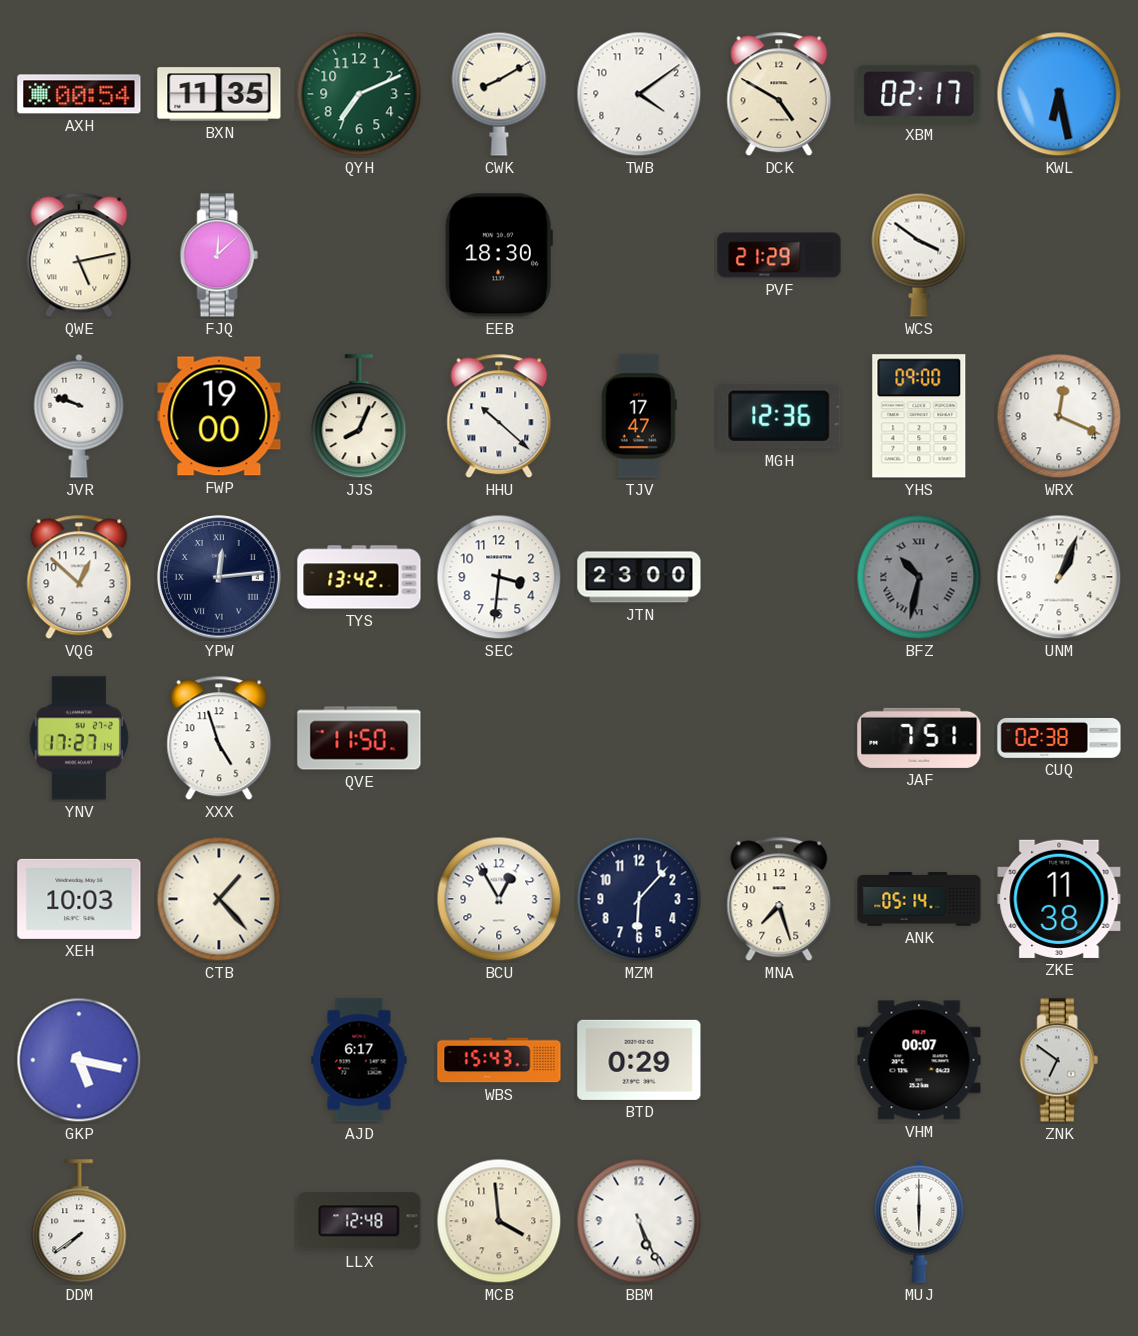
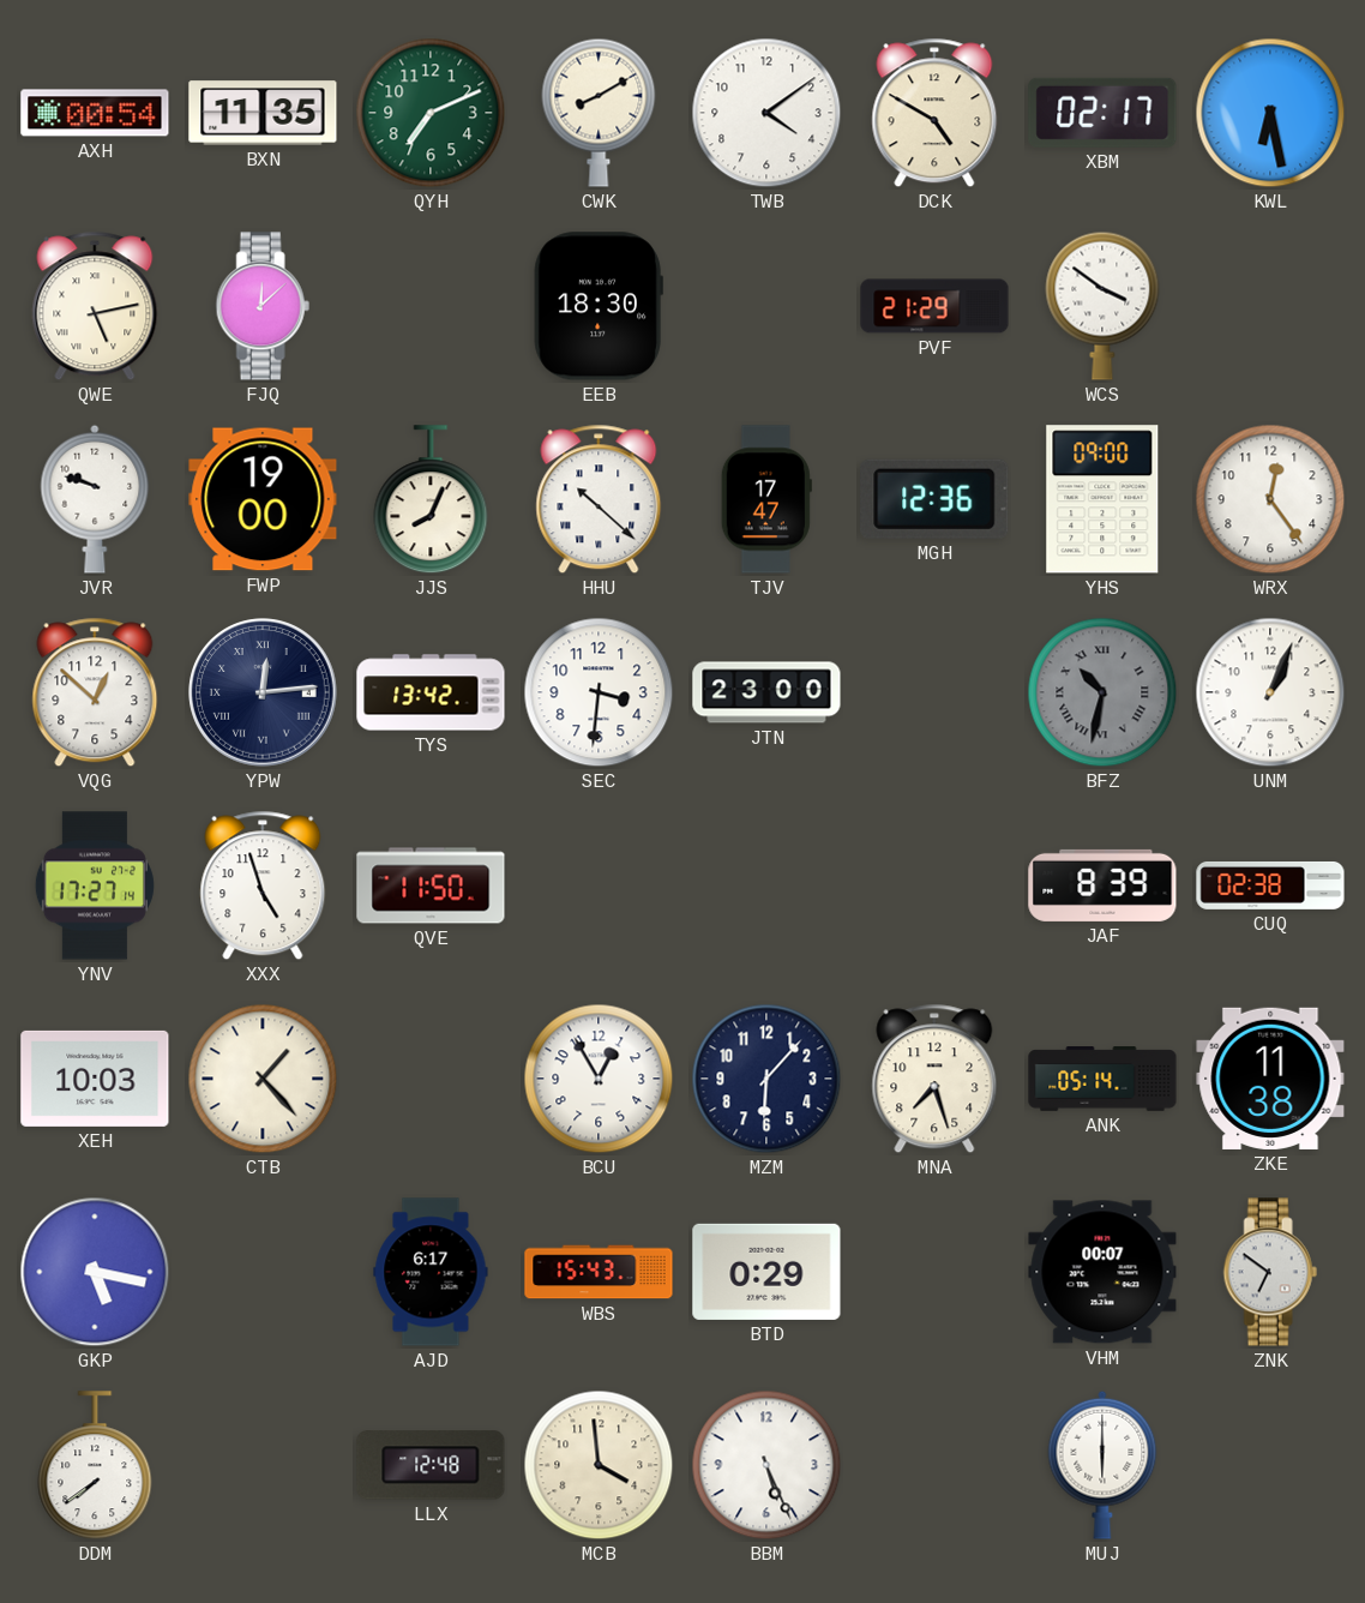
WRX: 12:19 -> 12:24
JAF: 7:51 -> 8:39
